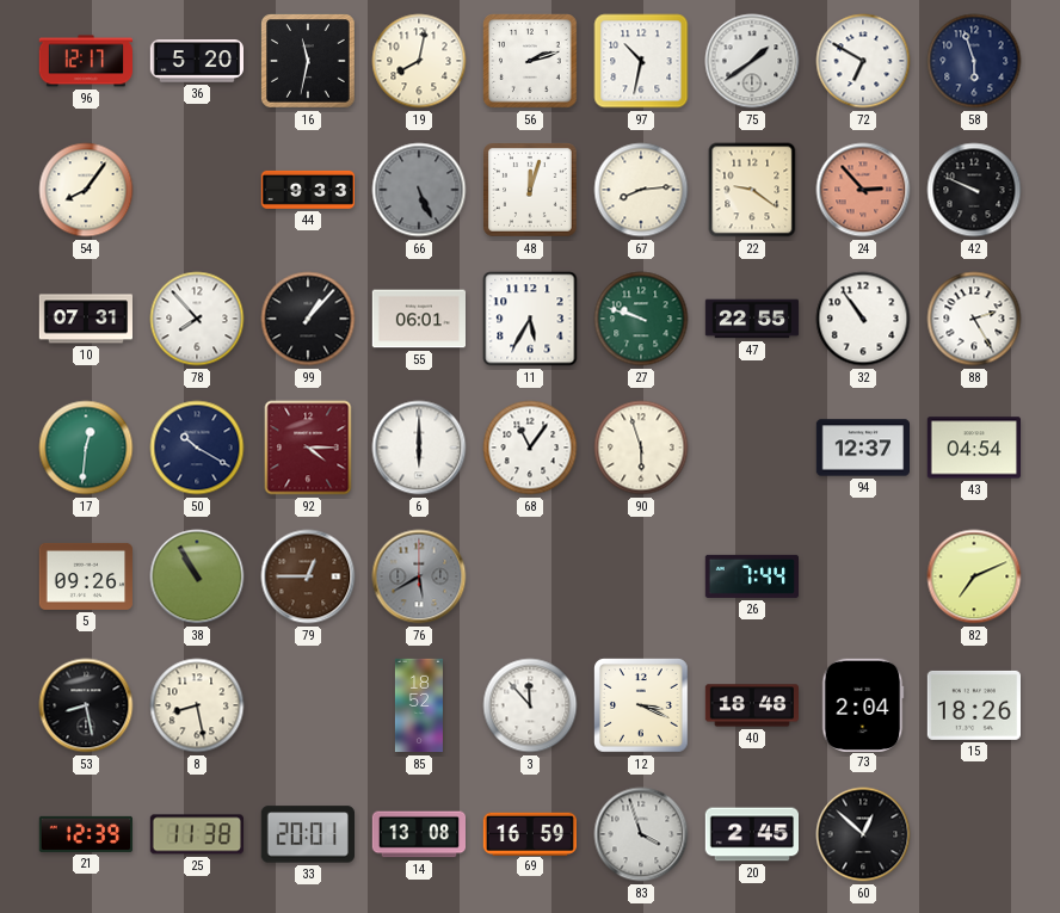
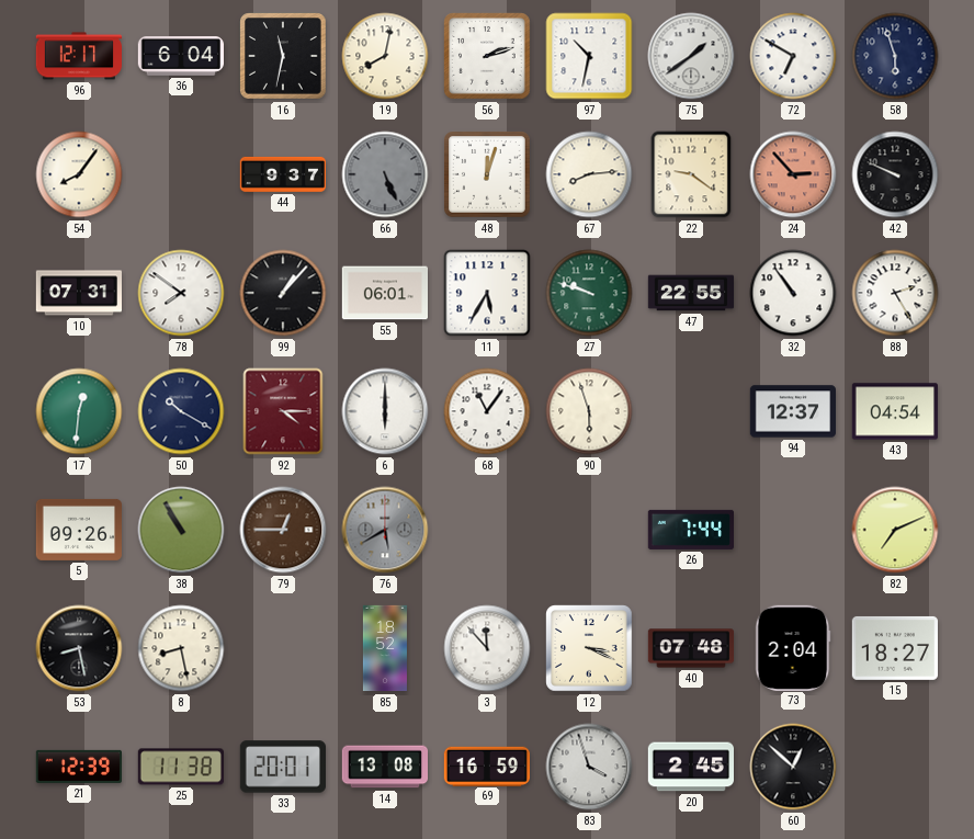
36: 5:20 -> 6:04
44: 9:33 -> 9:37
78: 7:53 -> 7:51
40: 18:48 -> 07:48
15: 18:26 -> 18:27
